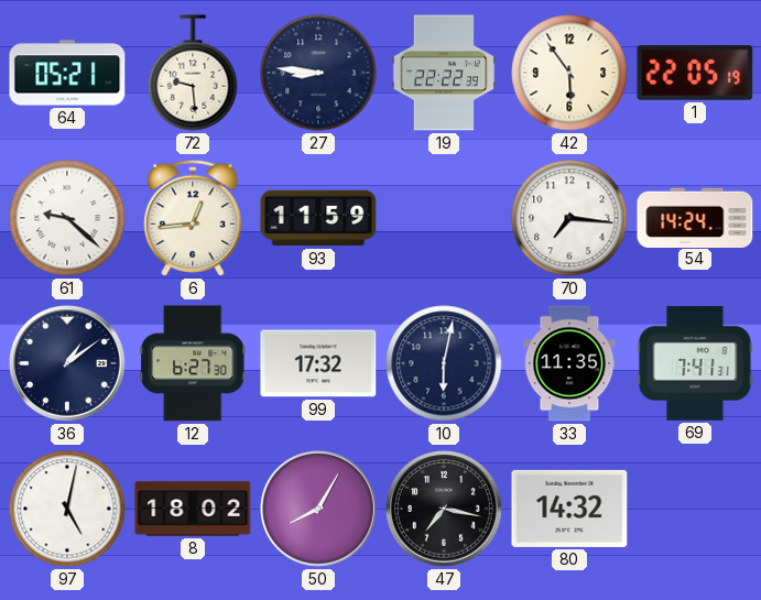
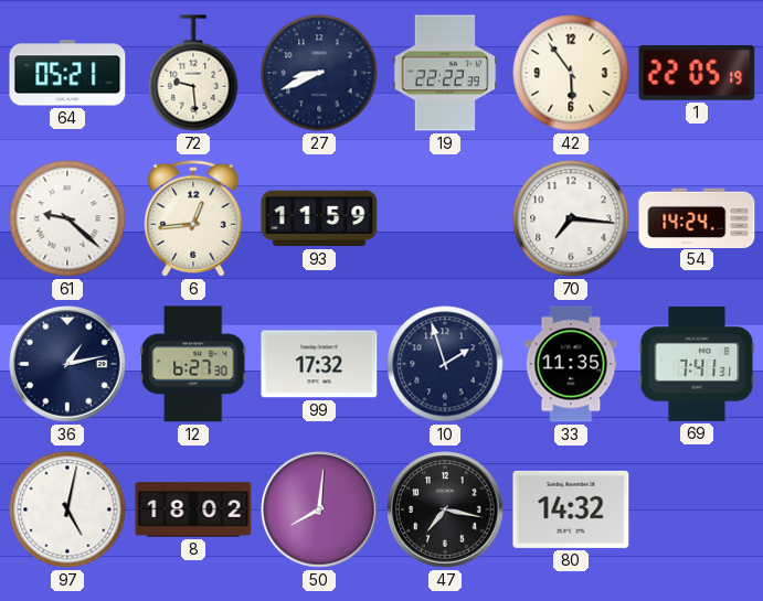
27: 8:46 -> 8:41
36: 1:09 -> 1:13
10: 6:02 -> 1:57
50: 8:05 -> 8:01
